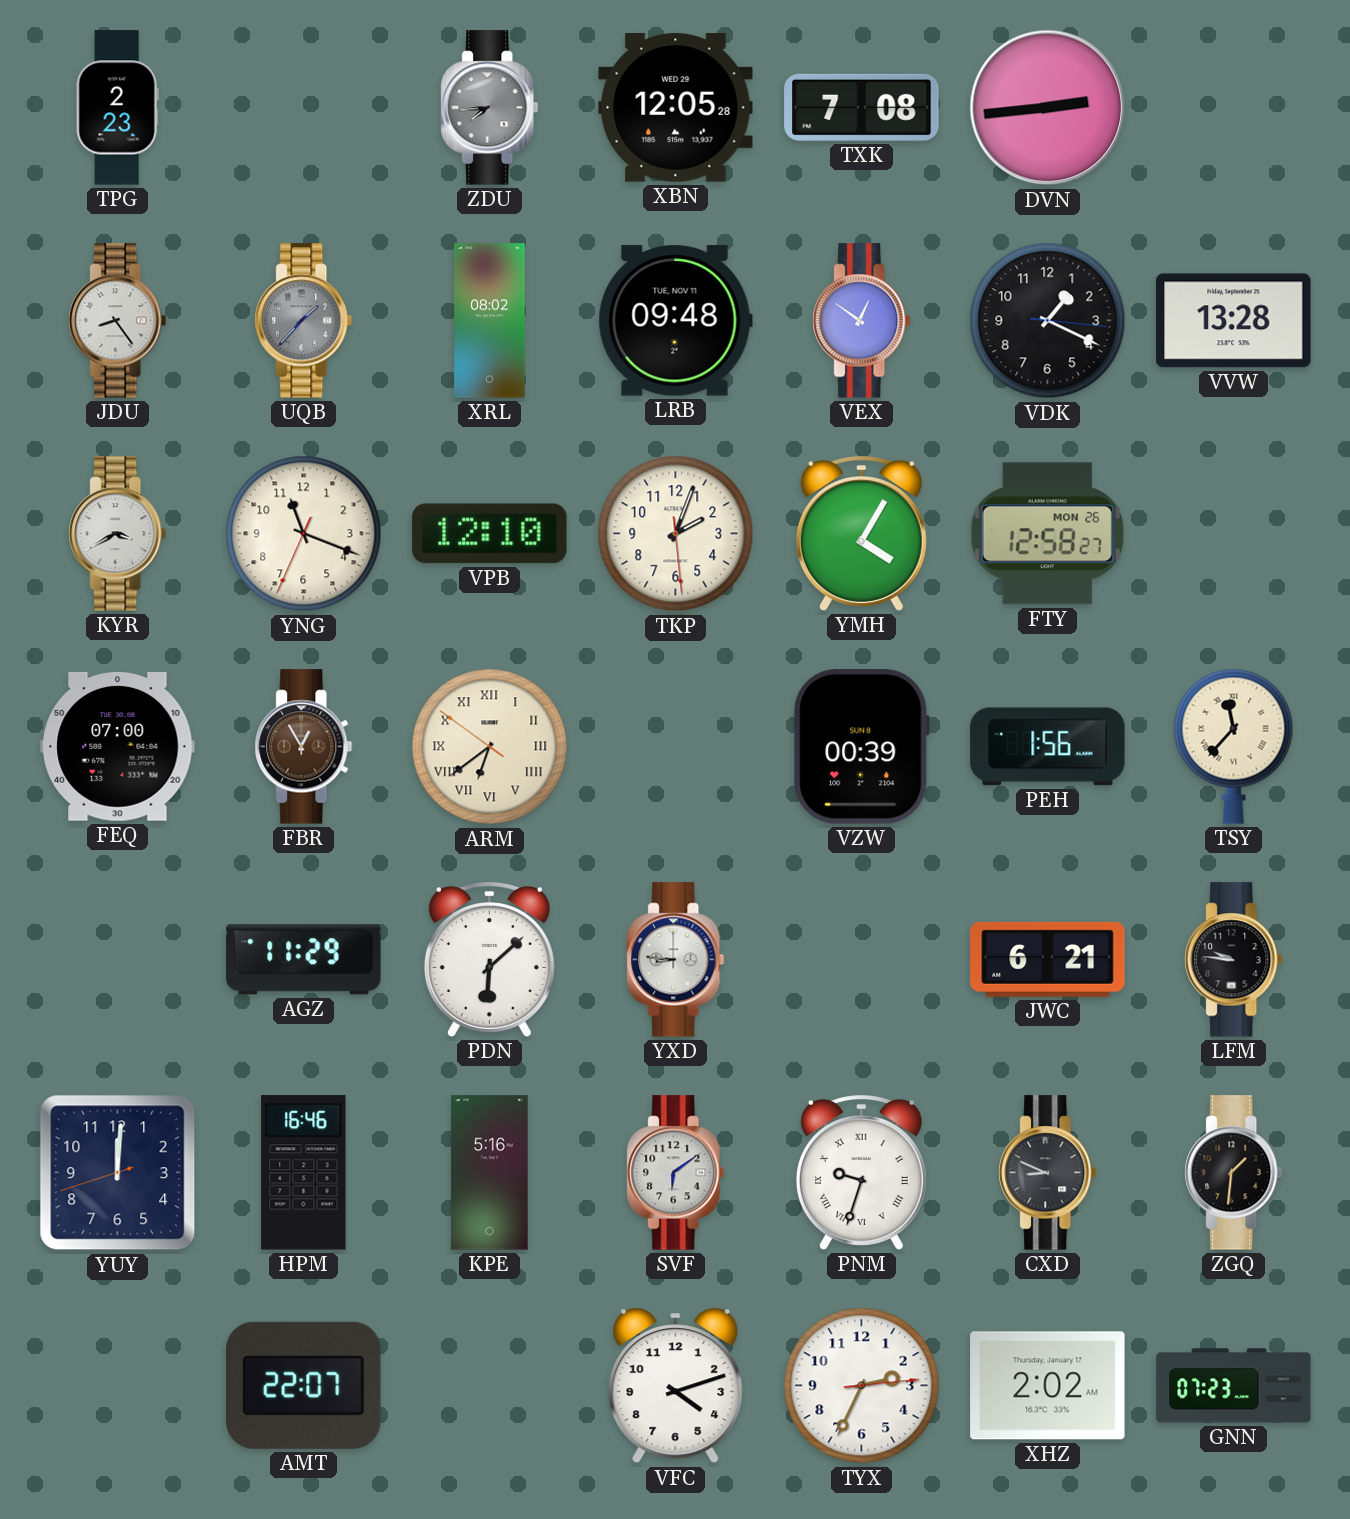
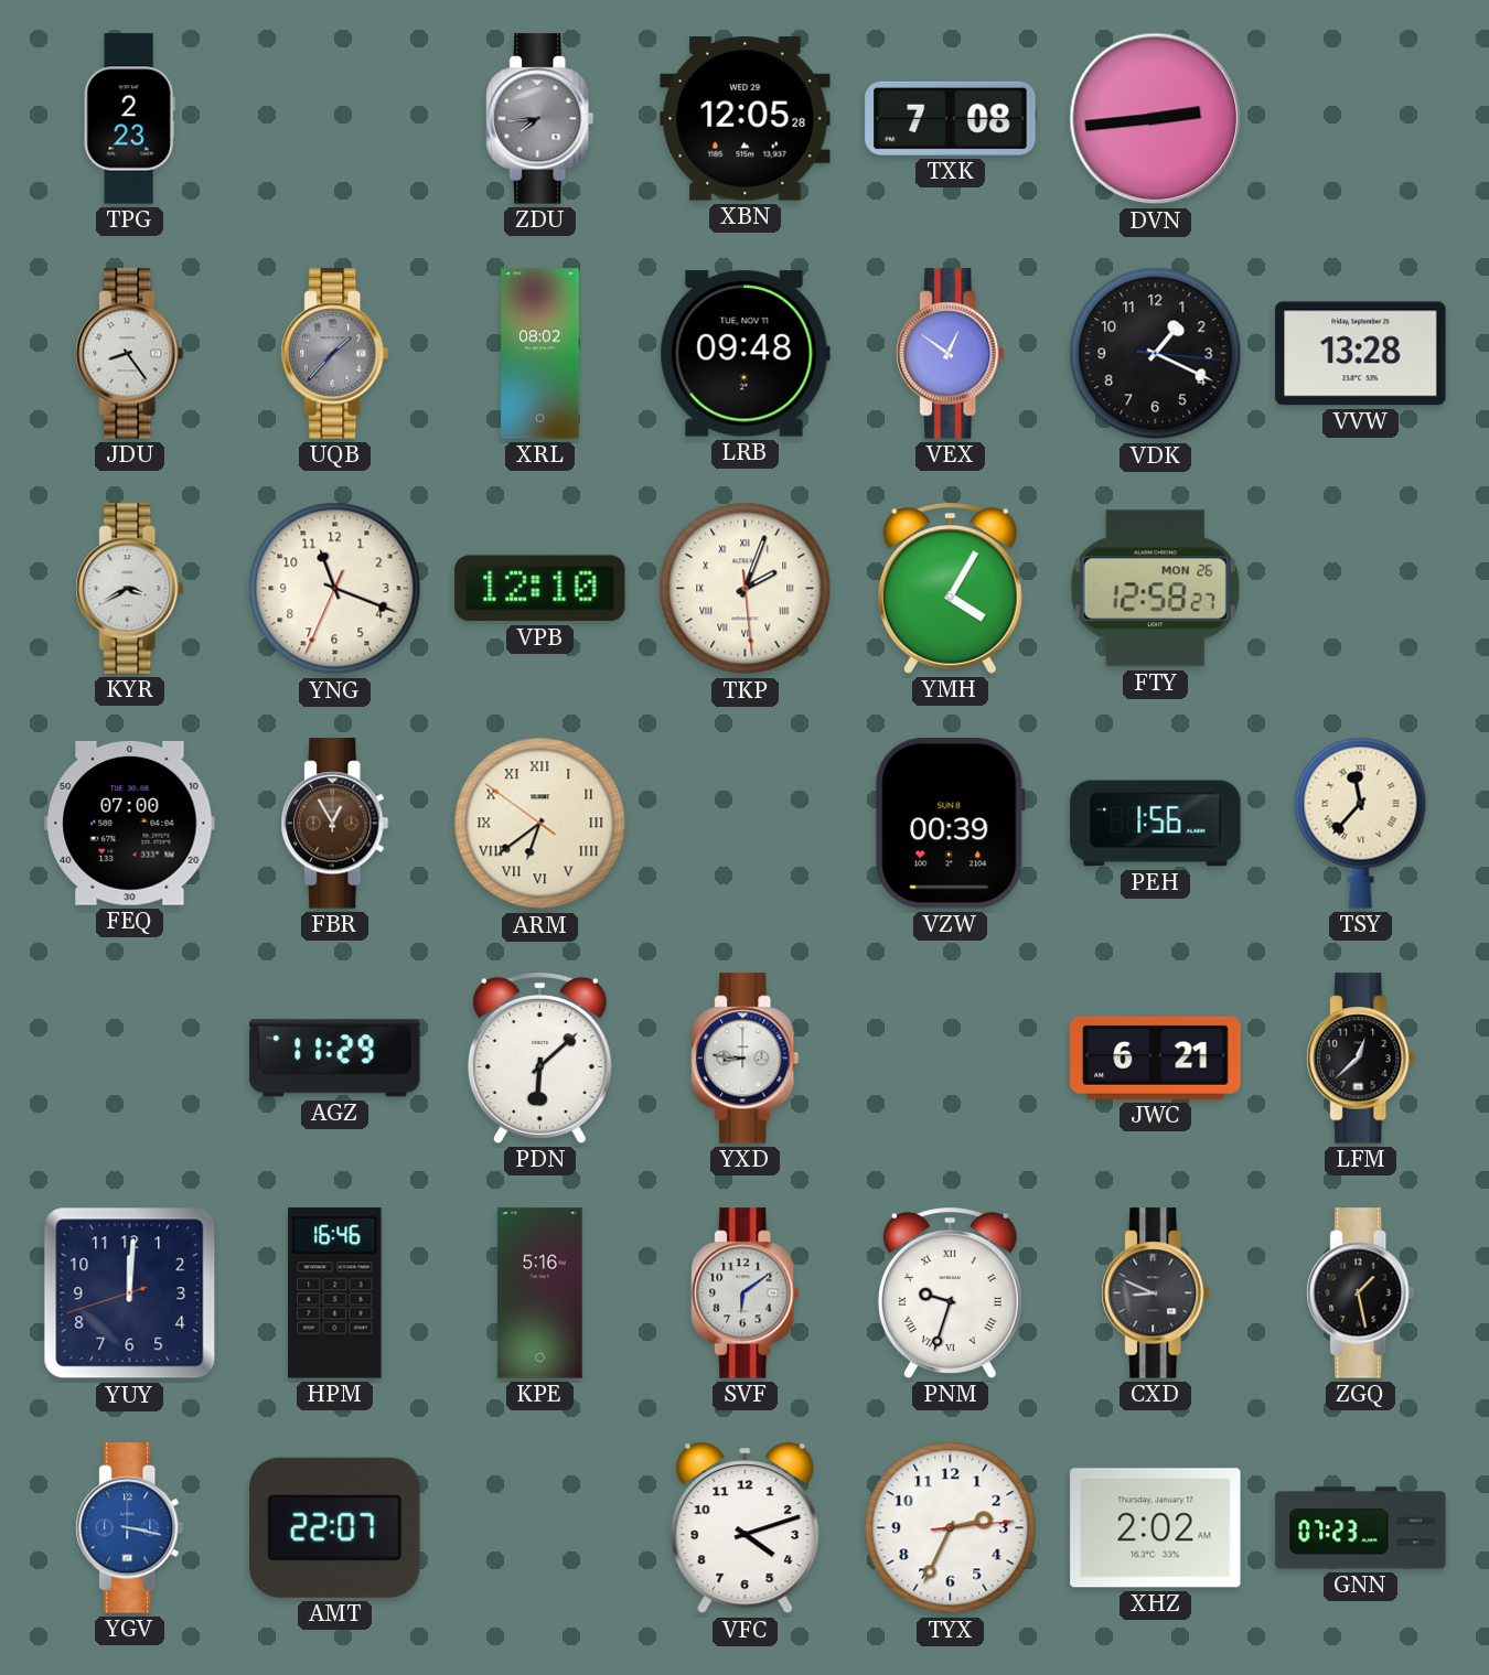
TKP numerals: Arabic -> Roman
LFM: 9:46 -> 12:38
ZGQ: 1:31 -> 1:28
YGV: none -> 3:17
